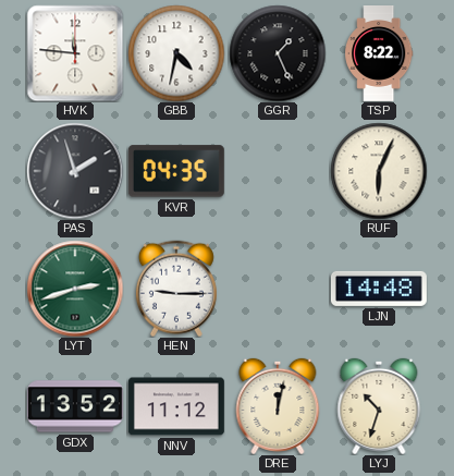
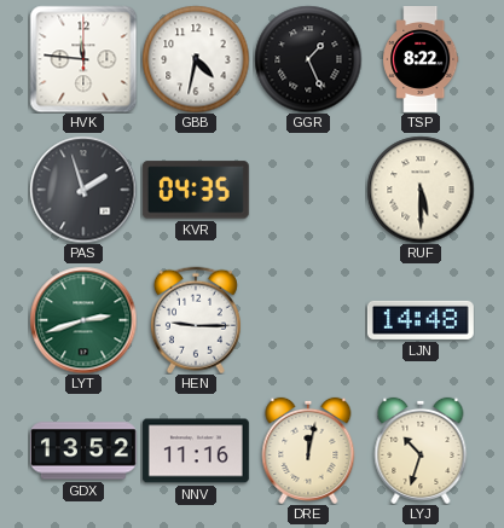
RUF: 6:04 -> 5:30
NNV: 11:12 -> 11:16
